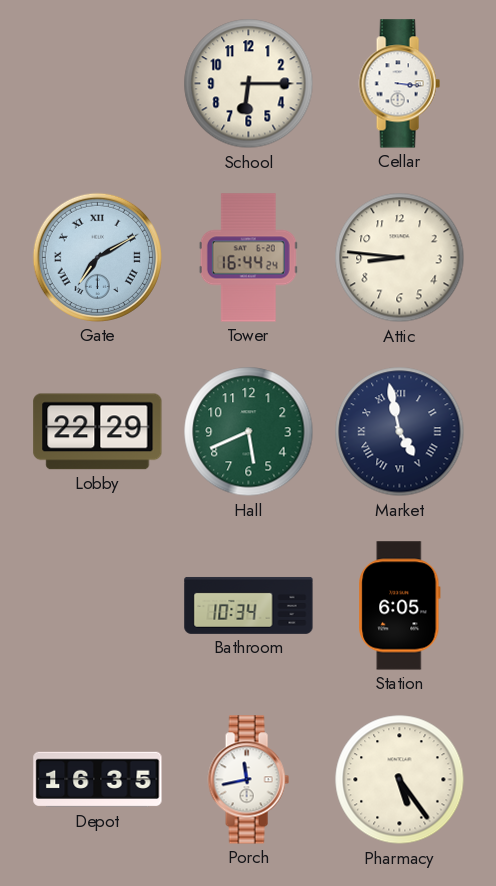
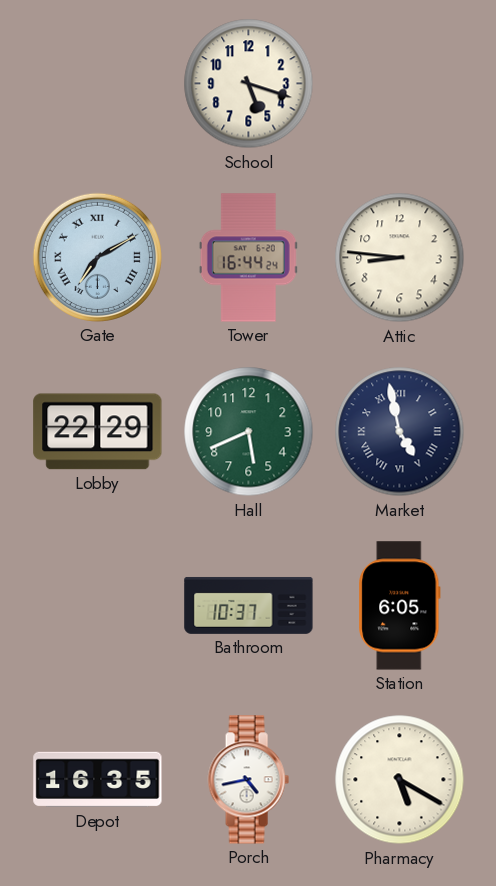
School: 6:15 -> 5:18
Cellar: 3:16 -> none
Bathroom: 10:34 -> 10:37
Porch: 11:43 -> 4:43
Pharmacy: 5:24 -> 5:20
